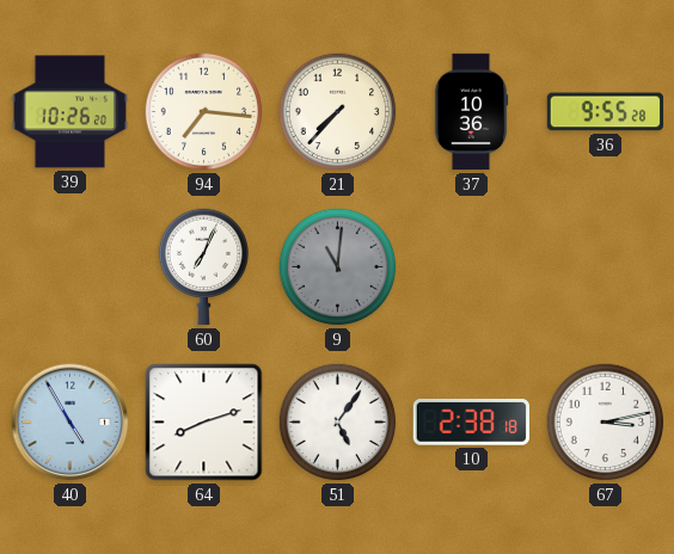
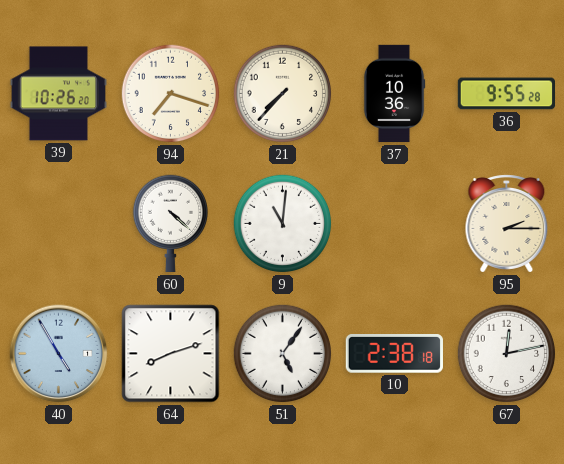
94: 7:16 -> 7:18
60: 7:04 -> 4:22
9 dial: grey -> white
95: none -> 2:15
67: 3:13 -> 12:13
